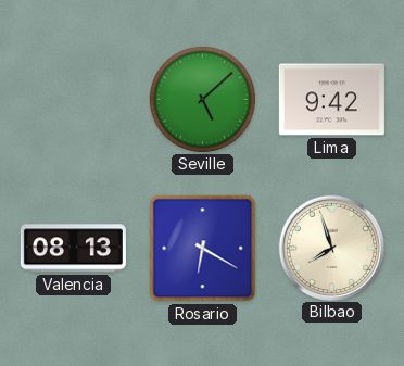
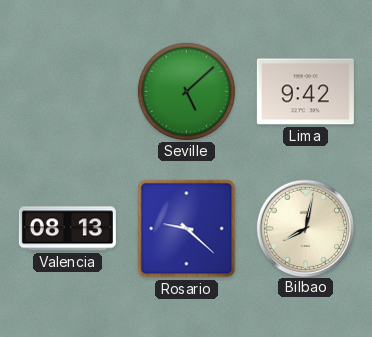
Rosario: 6:20 -> 9:22
Bilbao: 7:57 -> 8:02
